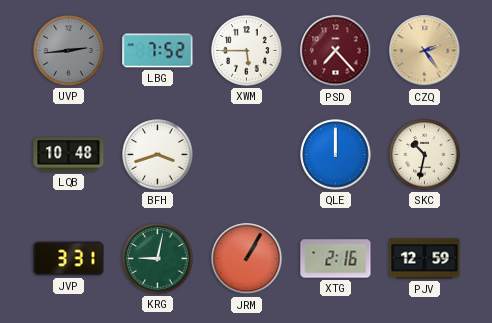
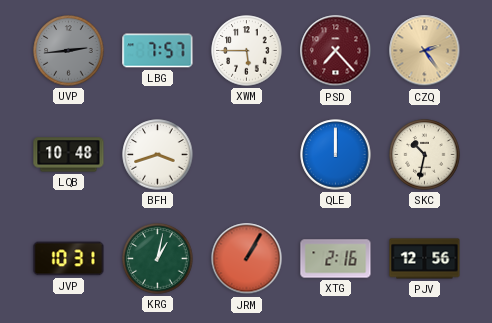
LBG: 7:52 -> 7:57
JVP: 3:31 -> 10:31
KRG: 9:02 -> 1:02
PJV: 12:59 -> 12:56
